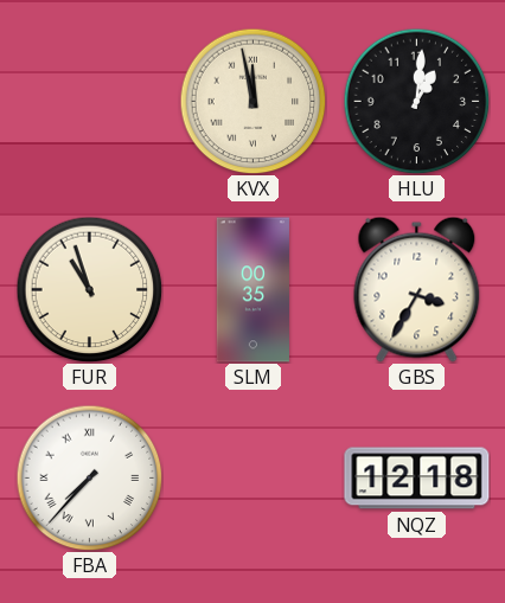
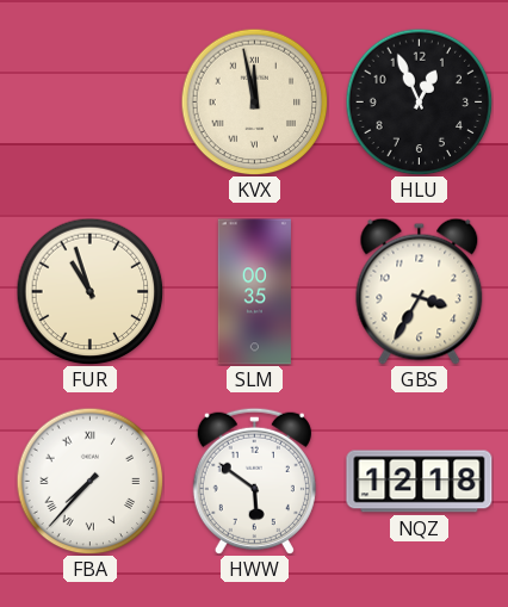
HLU: 1:01 -> 12:56
HWW: none -> 5:51
